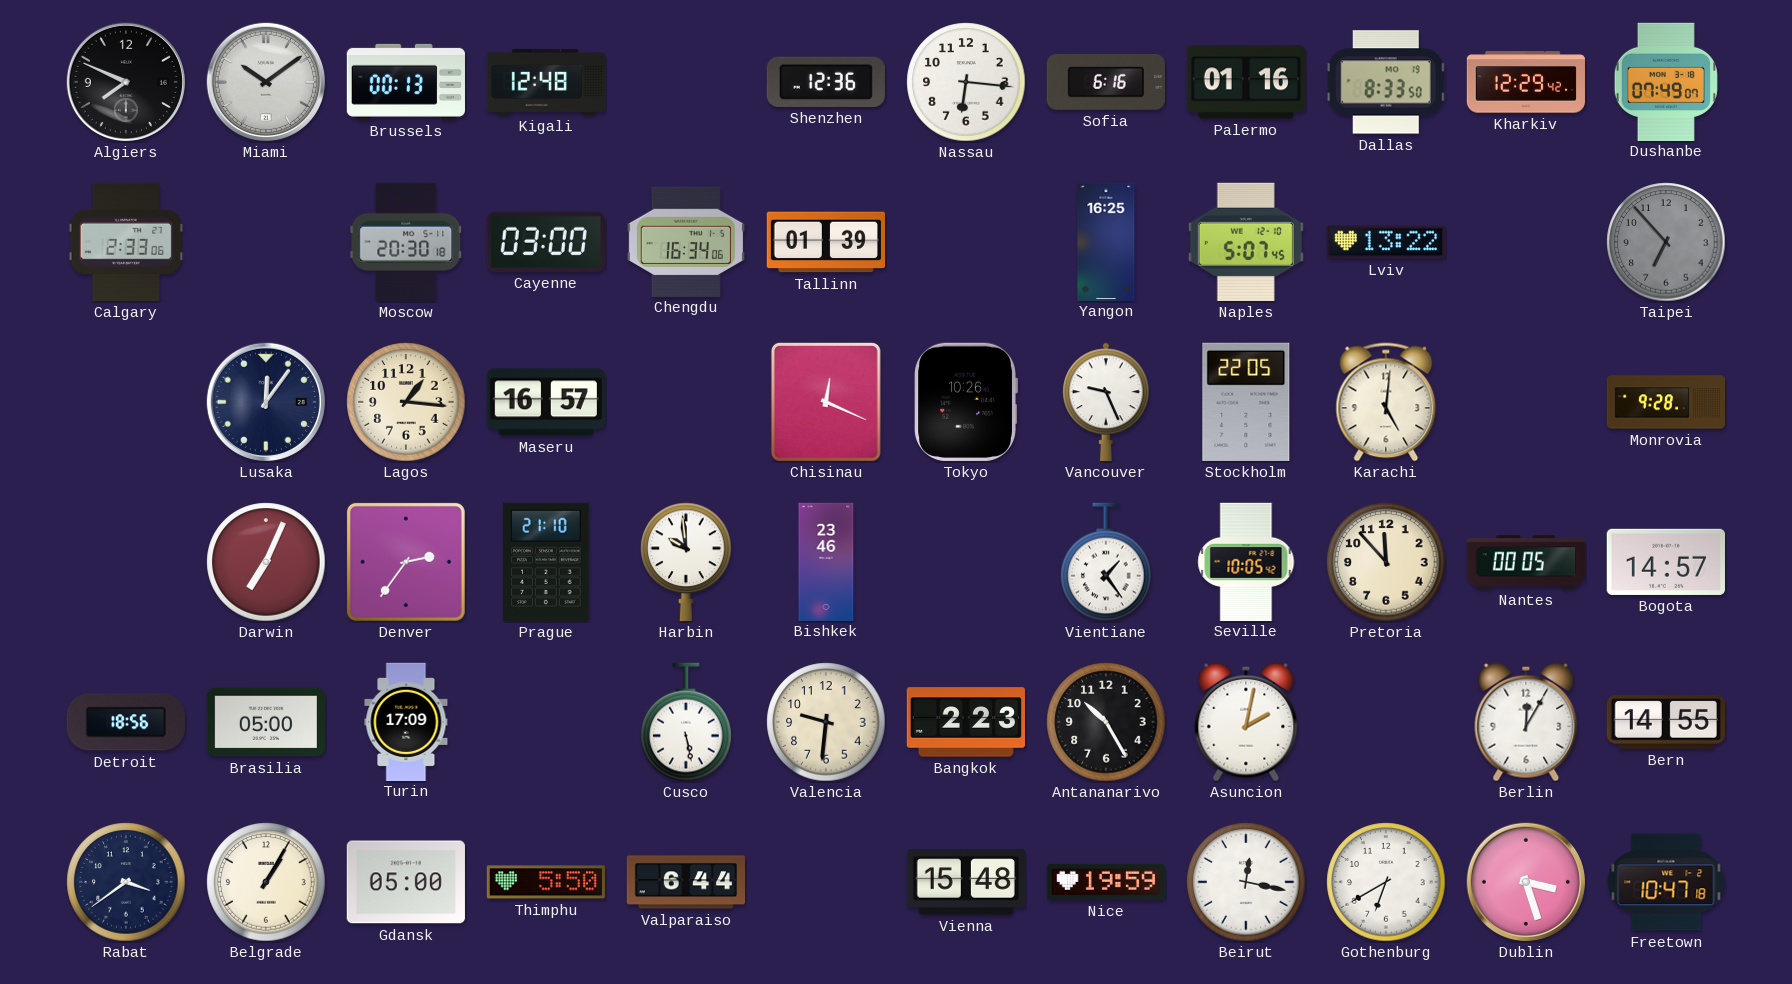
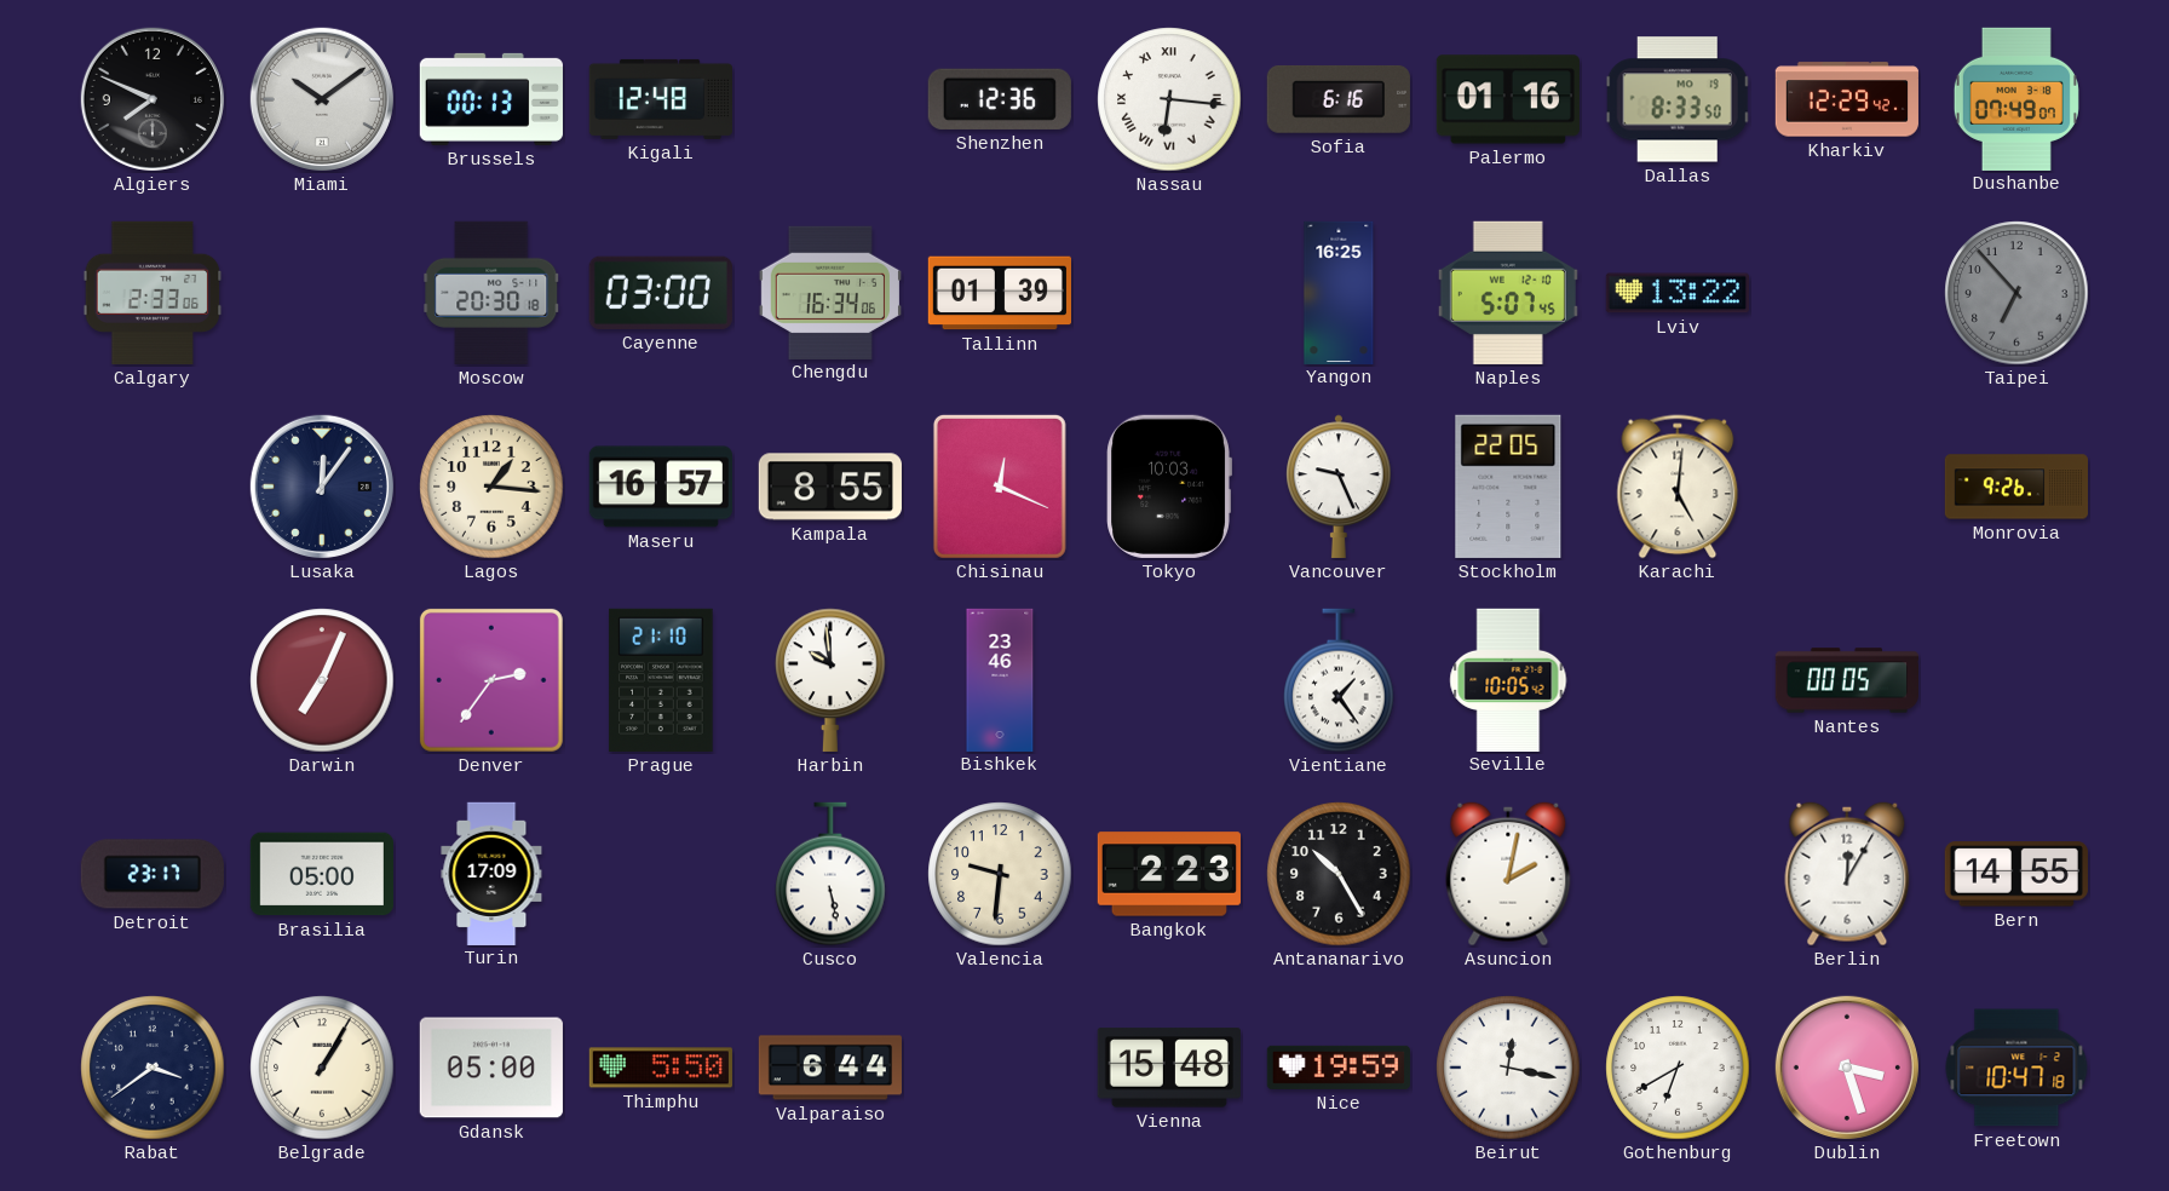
Nassau numerals: Arabic -> Roman
Kampala: none -> 8:55
Tokyo: 10:26 -> 10:03
Monrovia: 9:28 -> 9:26
Pretoria: 11:53 -> none
Bogota: 14:57 -> none
Detroit: 18:56 -> 23:17
